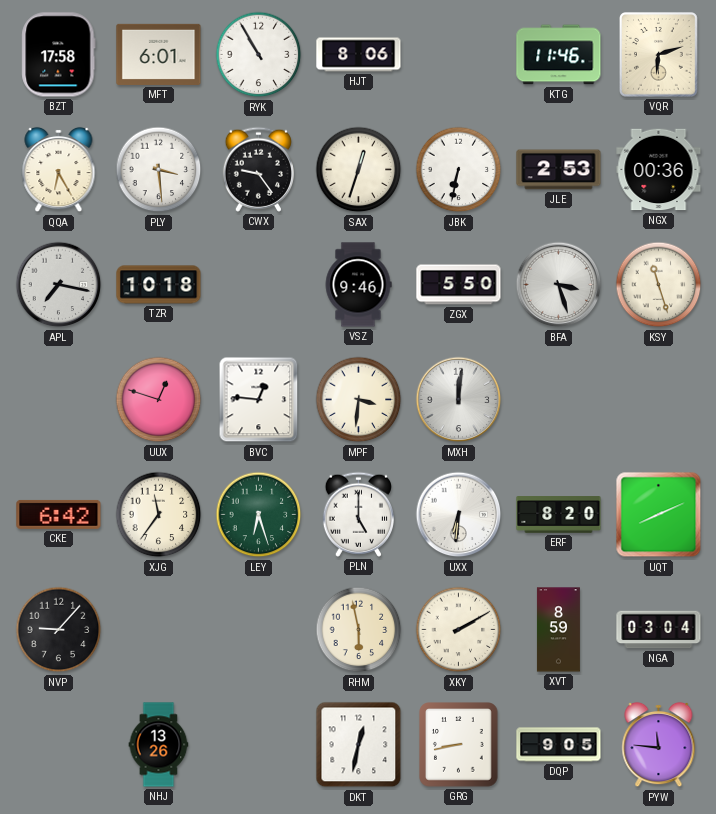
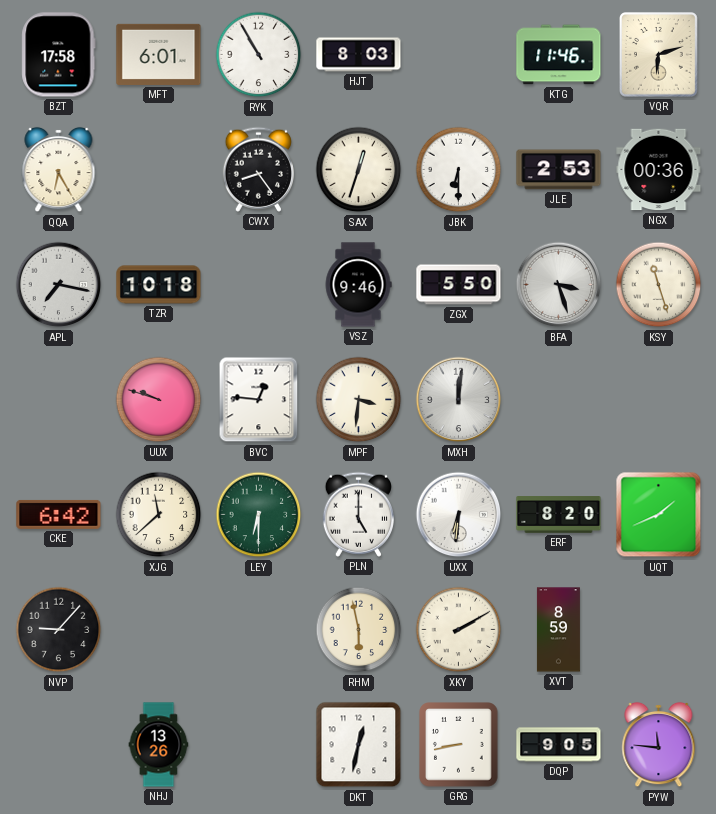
HJT: 8:06 -> 8:03
PLY: 3:29 -> none
CWX: 9:24 -> 8:24
JBK: 6:32 -> 6:30
UUX: 12:48 -> 9:48
XJG: 11:36 -> 11:38
LEY: 6:27 -> 6:30
UQT: 8:11 -> 1:41
NGA: 03:04 -> none
